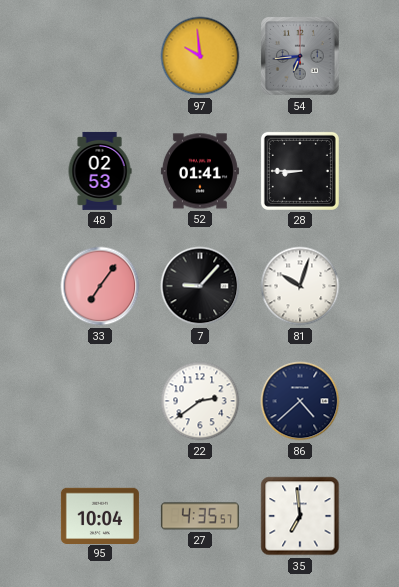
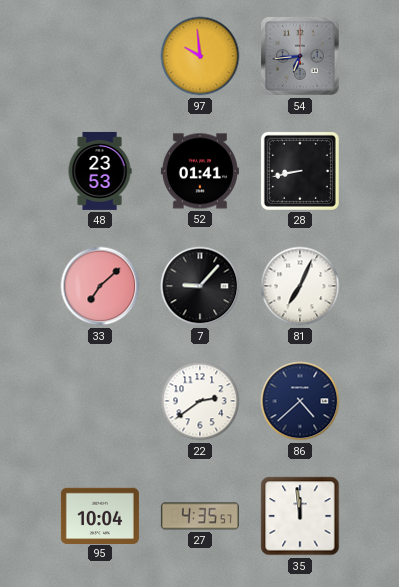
48: 02:53 -> 23:53
28: 8:45 -> 8:43
33: 7:06 -> 7:08
81: 10:03 -> 7:04
35: 6:59 -> 11:59
